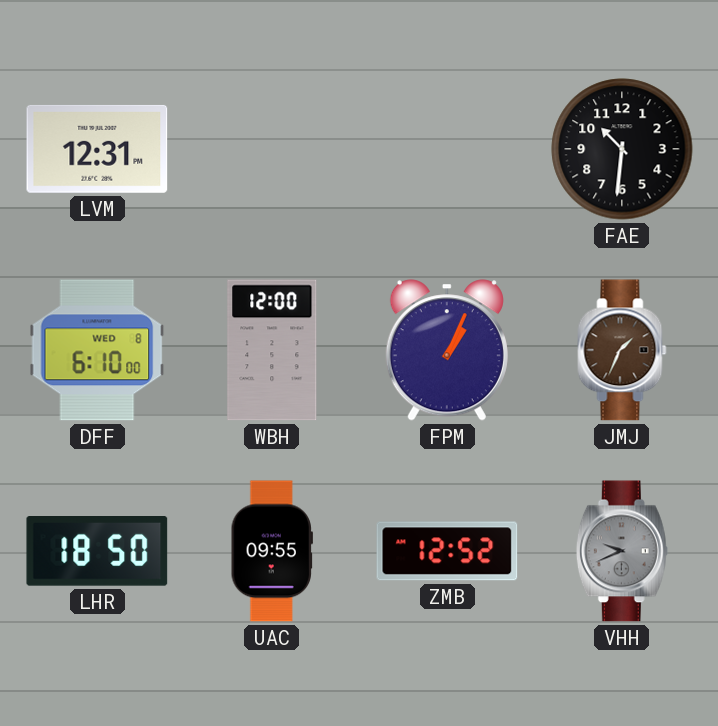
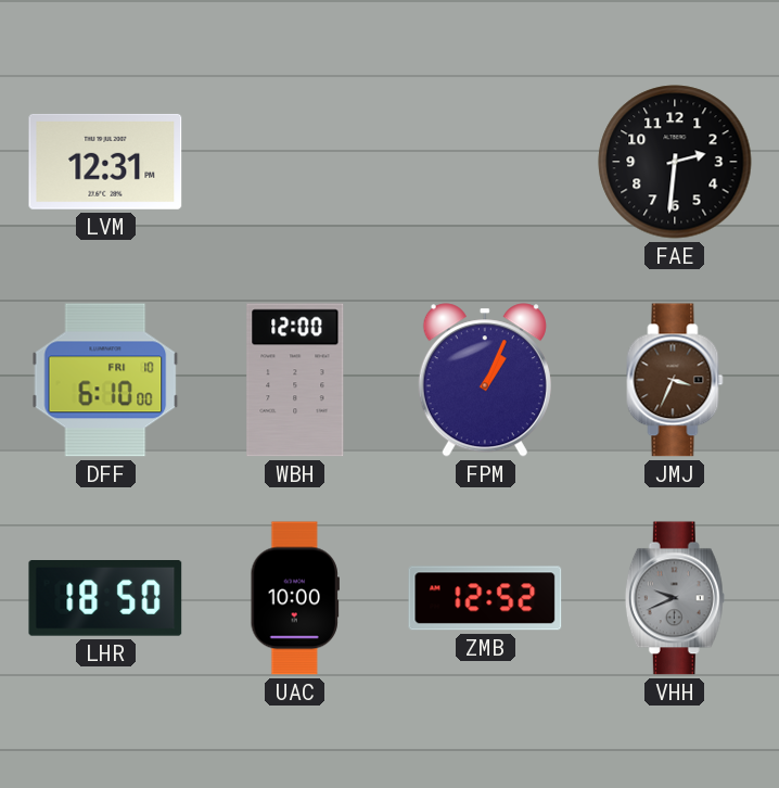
FAE: 10:31 -> 2:31
DFF date: WED 8 -> FRI 10
JMJ: 1:34 -> 3:34
UAC: 09:55 -> 10:00
